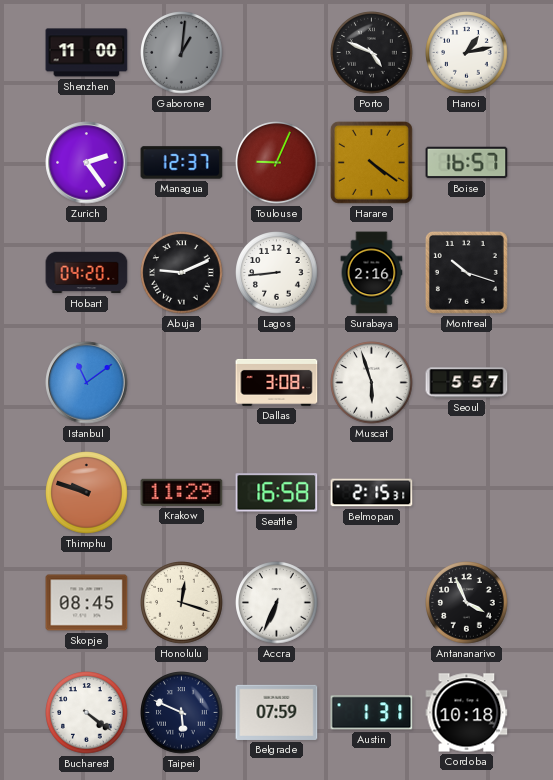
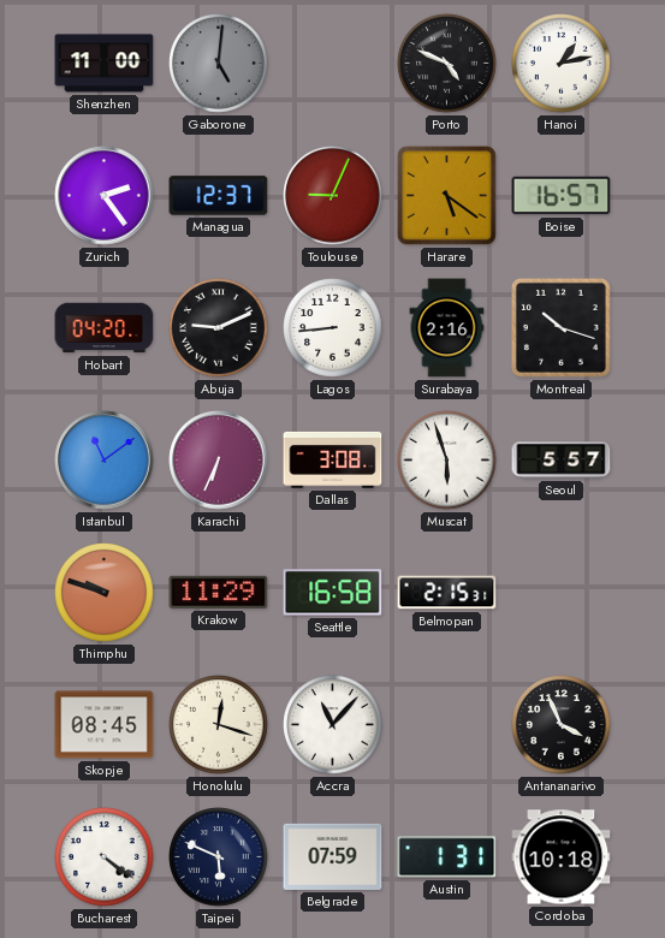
Gaborone: 1:01 -> 5:01
Harare: 4:21 -> 5:21
Karachi: none -> 6:34
Accra: 6:34 -> 11:07
